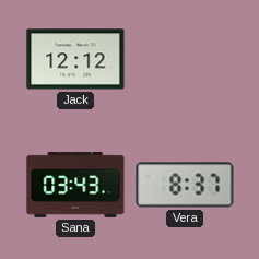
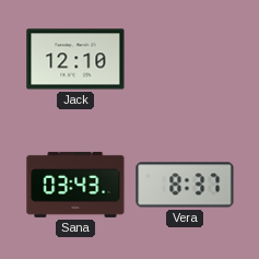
Jack: 12:12 -> 12:10
